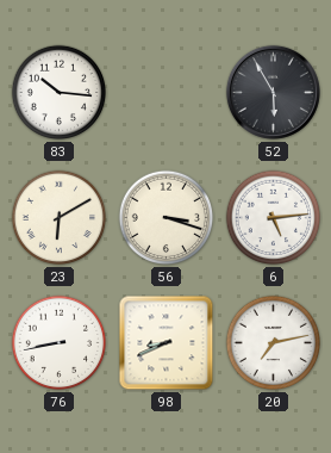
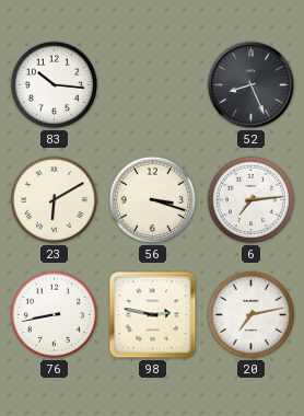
52: 5:55 -> 8:26
6: 5:14 -> 7:14
98: 8:41 -> 2:47
